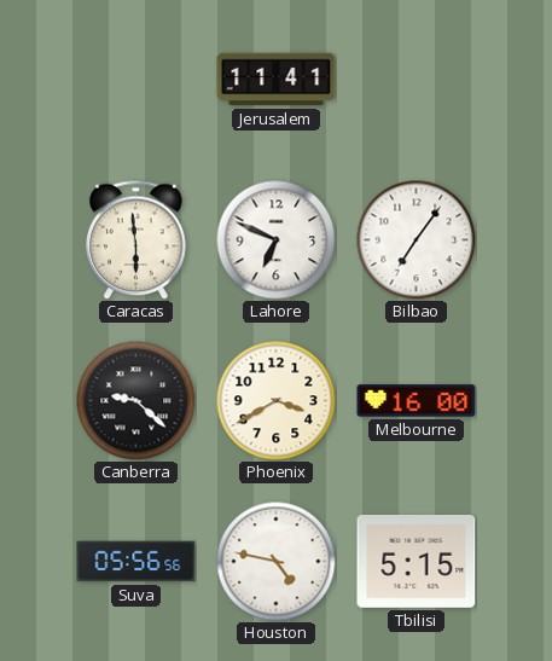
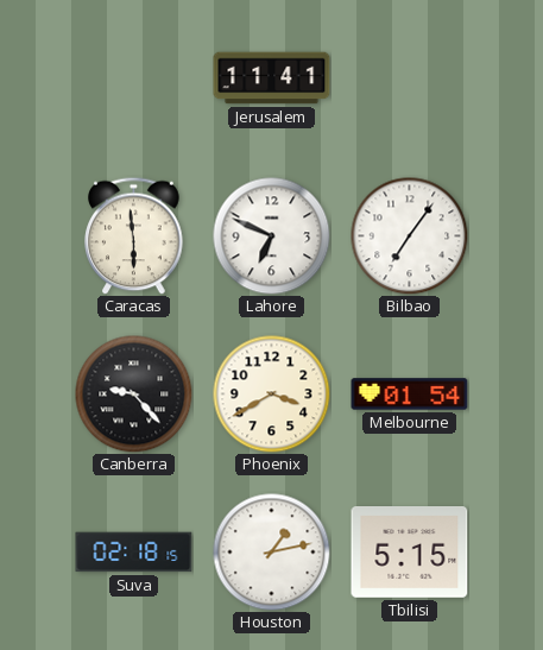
Canberra: 9:22 -> 9:23
Melbourne: 16:00 -> 01:54
Suva: 05:56 -> 02:18
Houston: 4:47 -> 1:13
